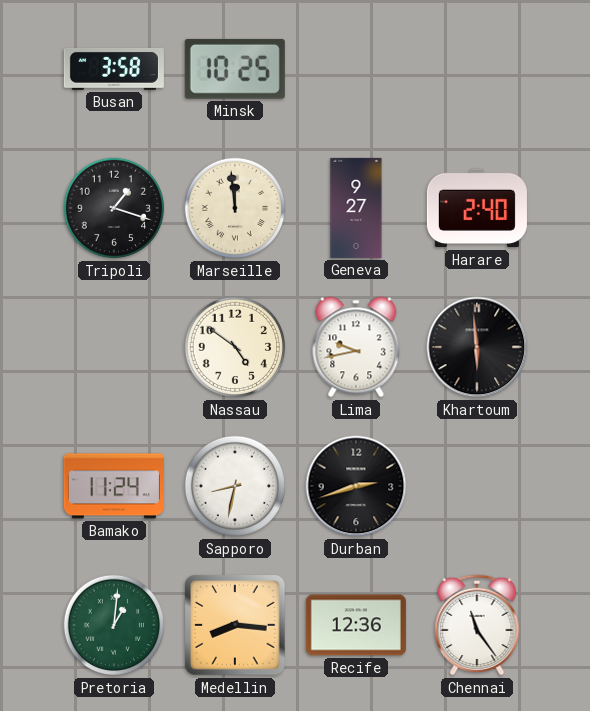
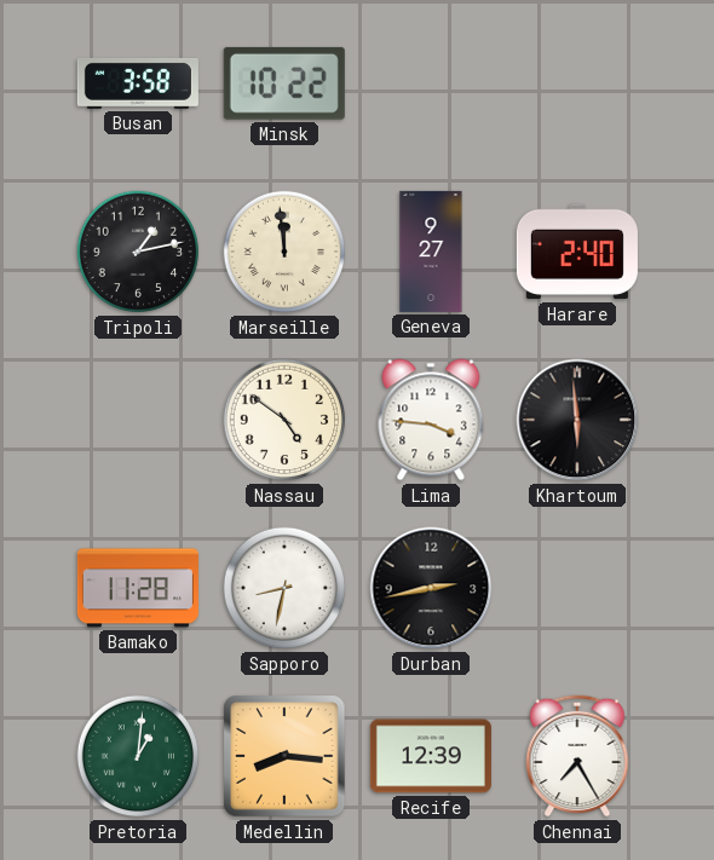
Minsk: 10:25 -> 10:22
Tripoli: 1:18 -> 1:13
Lima: 9:43 -> 3:46
Bamako: 11:24 -> 11:28
Durban: 2:42 -> 2:43
Recife: 12:36 -> 12:39
Chennai: 11:24 -> 7:25
